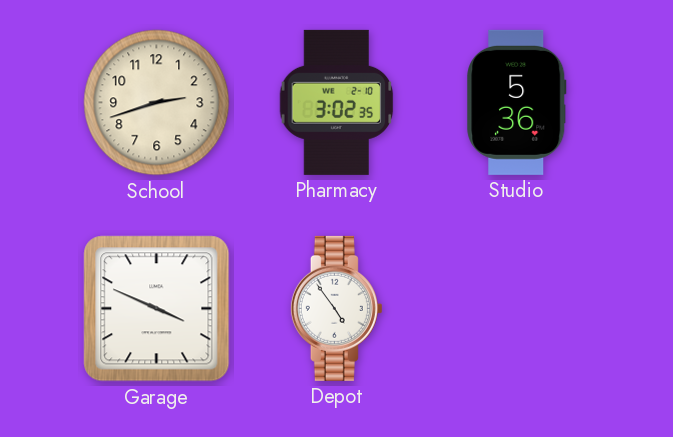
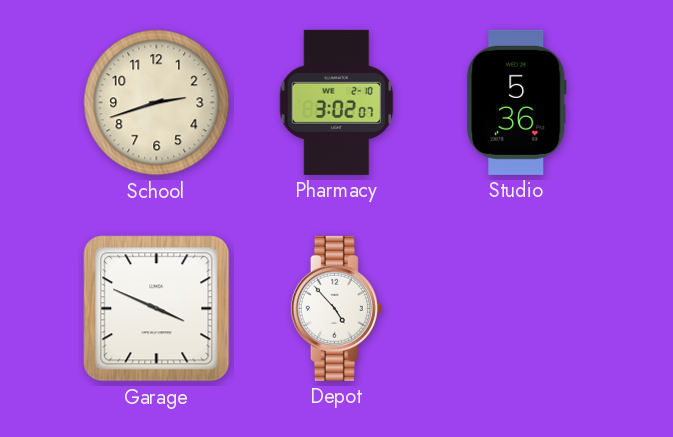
Pharmacy: 3:02:35 -> 3:02:07
Depot: 4:54 -> 4:53
